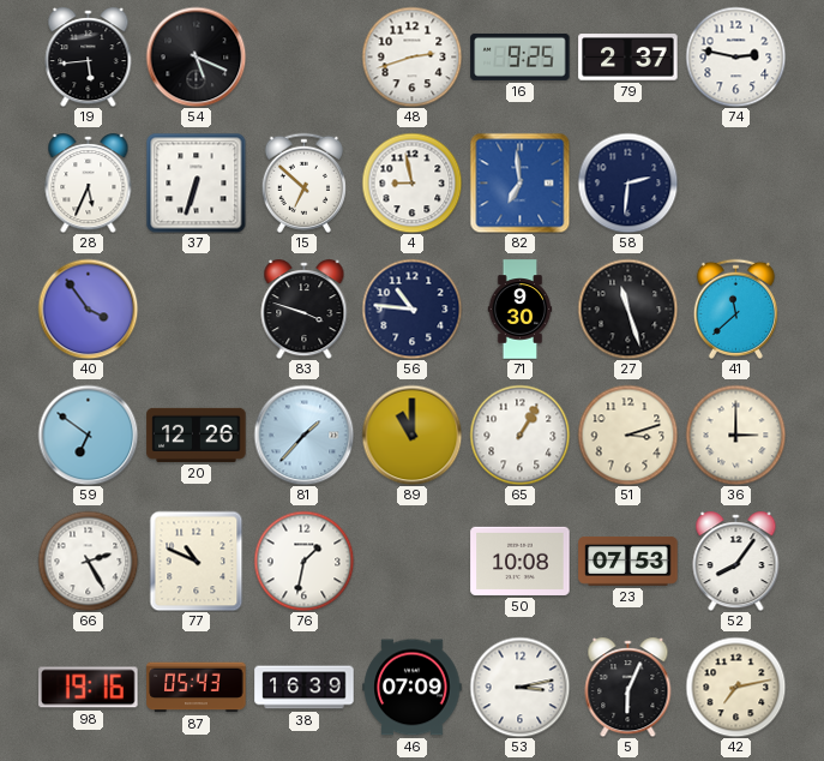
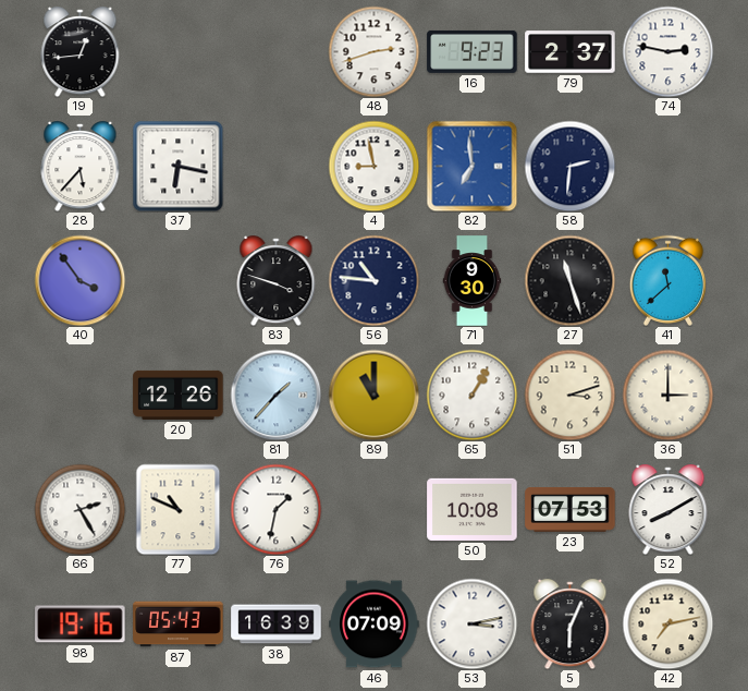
19: 5:44 -> 12:44
54: 5:19 -> none
16: 9:25 -> 9:23
28: 5:34 -> 5:37
37: 6:33 -> 6:17
15: 6:52 -> none
59: 6:51 -> none
52: 8:06 -> 8:10
